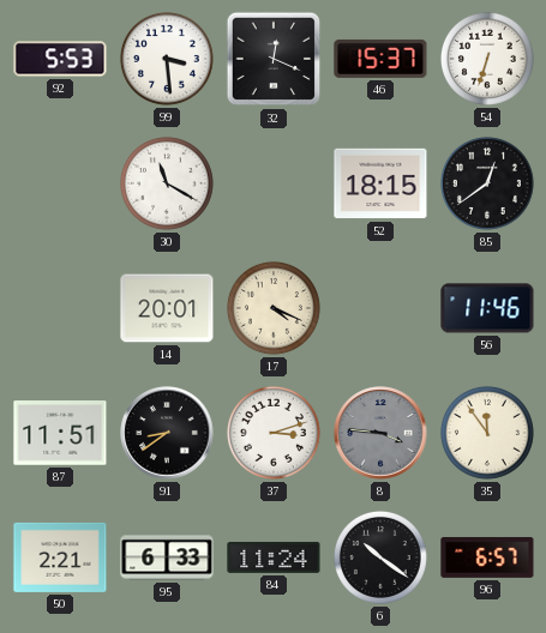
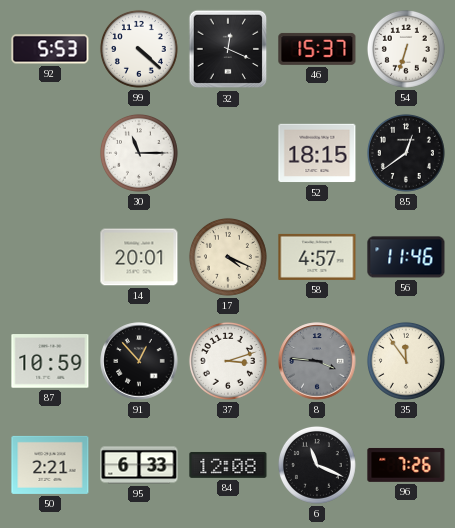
99: 3:29 -> 4:22
30: 11:20 -> 11:15
58: none -> 4:57
87: 11:51 -> 10:59
91: 8:39 -> 12:53
84: 11:24 -> 12:08
6: 10:21 -> 11:19
96: 6:57 -> 7:26
